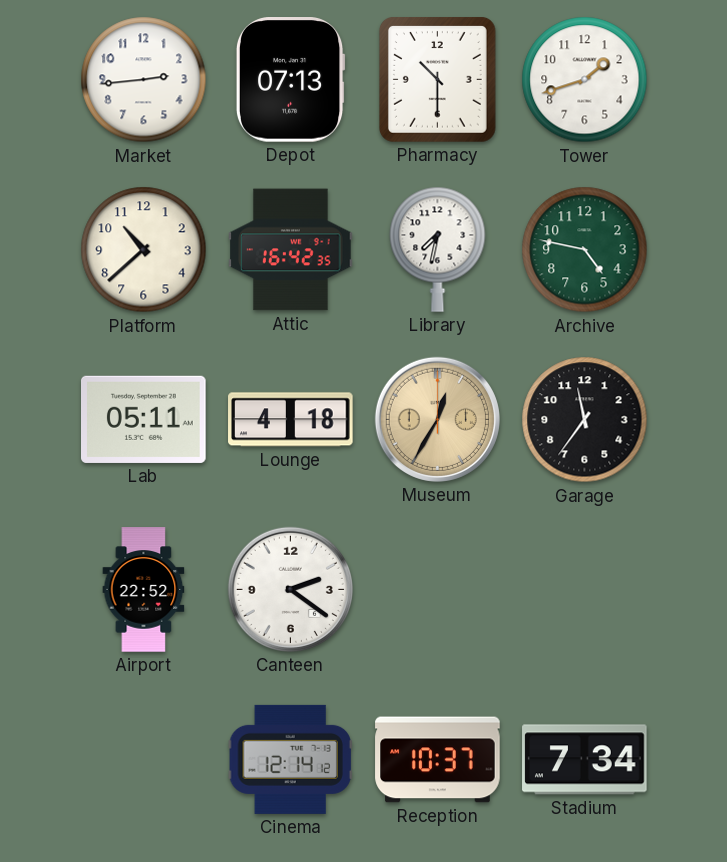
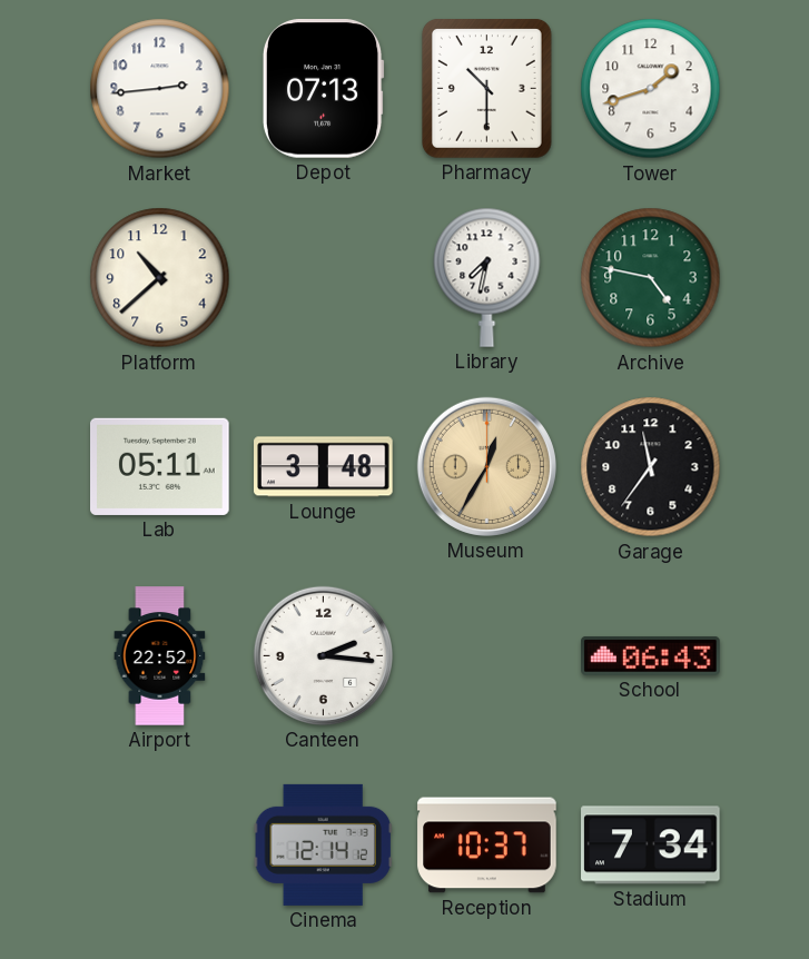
Attic: 16:42 -> none
Lounge: 4:18 -> 3:48
Canteen: 2:21 -> 2:16
School: none -> 06:43
